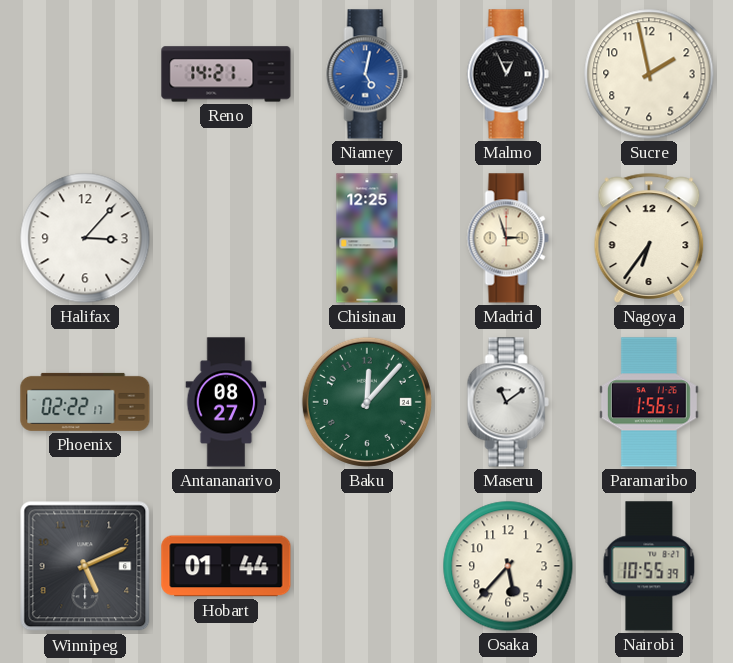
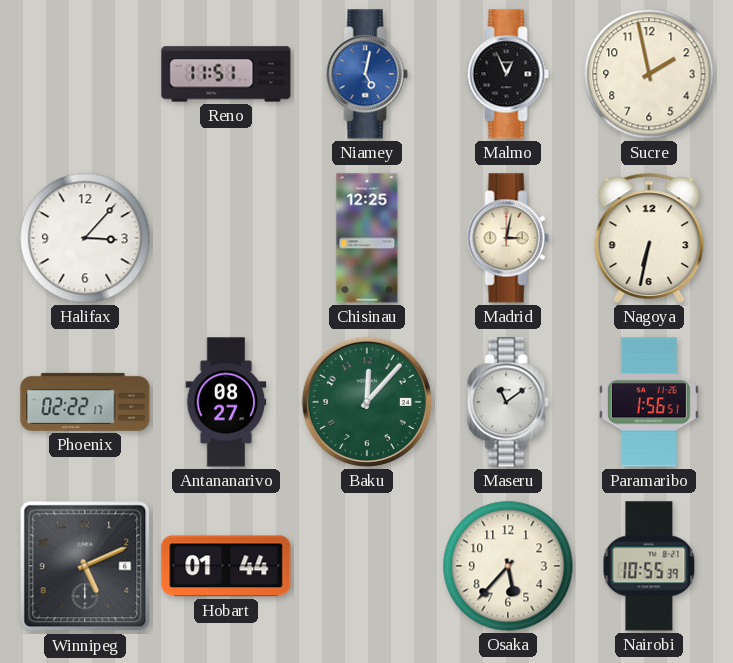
Reno: 14:21 -> 11:51
Madrid: 2:57 -> 3:02
Nagoya: 6:36 -> 6:32
